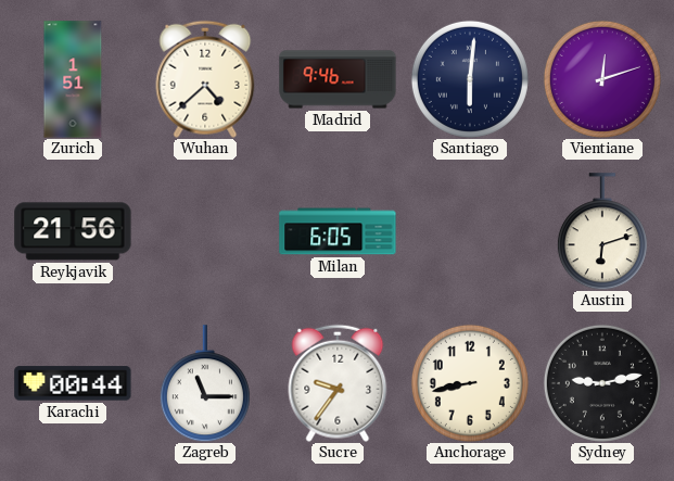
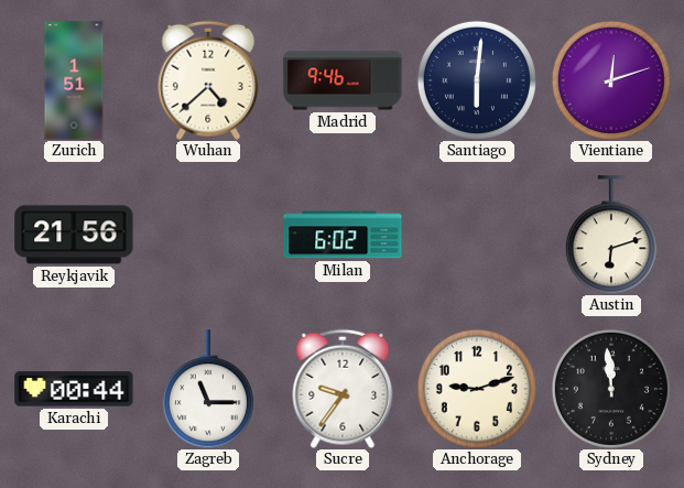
Milan: 6:05 -> 6:02
Anchorage: 8:43 -> 9:12
Sydney: 9:13 -> 11:59
